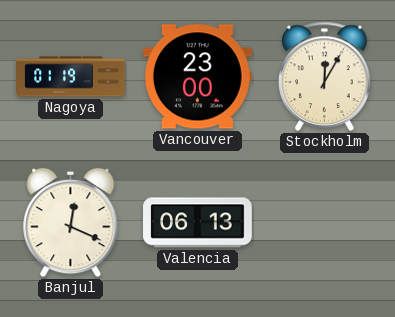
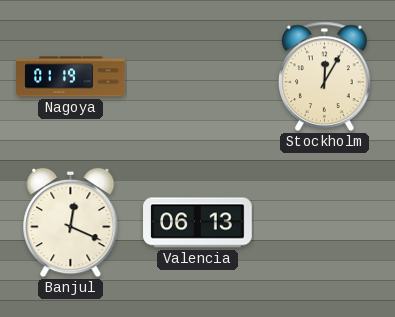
Vancouver: 23:00 -> none
